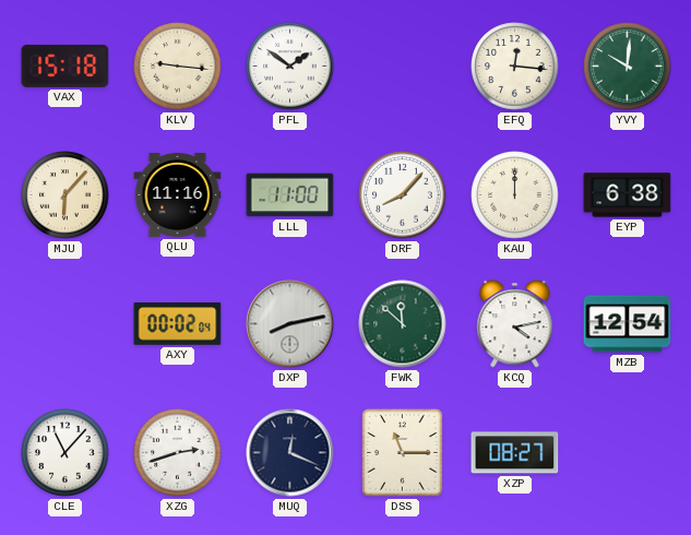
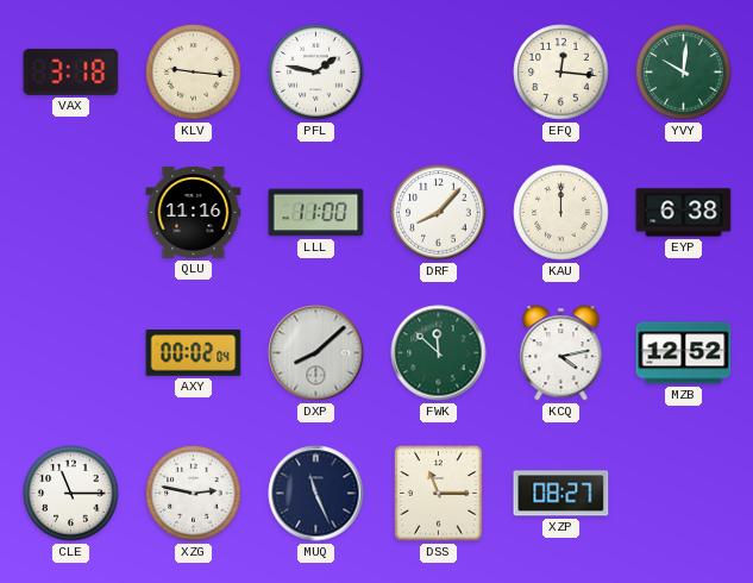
VAX: 15:18 -> 3:18
PFL: 1:51 -> 1:47
MJU: 6:07 -> none
DXP: 8:13 -> 8:08
MZB: 12:54 -> 12:52
CLE: 11:07 -> 11:15
XZG: 2:42 -> 2:47
MUQ: 12:19 -> 11:26
